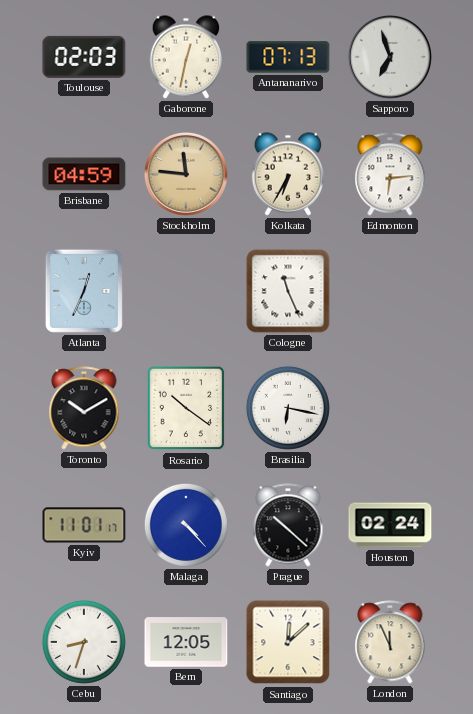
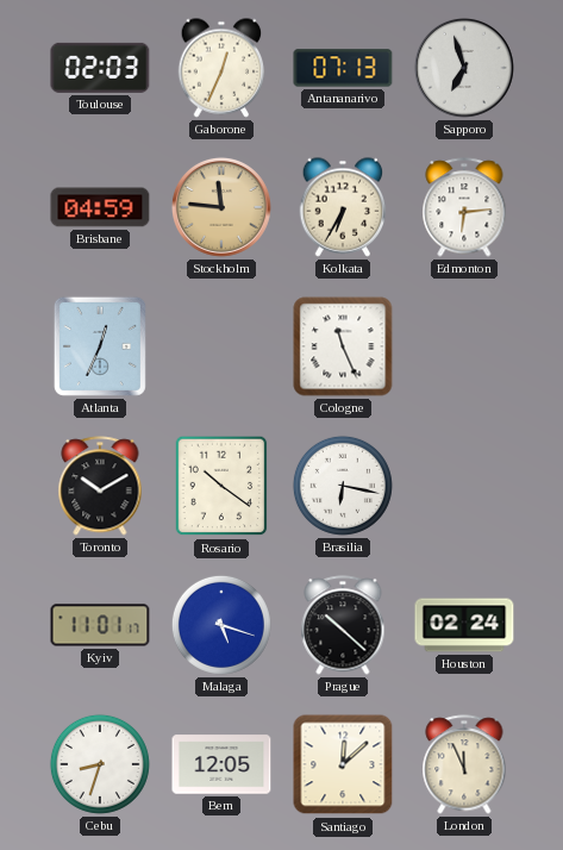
Gaborone: 12:32 -> 12:34
Malaga: 4:23 -> 5:18
